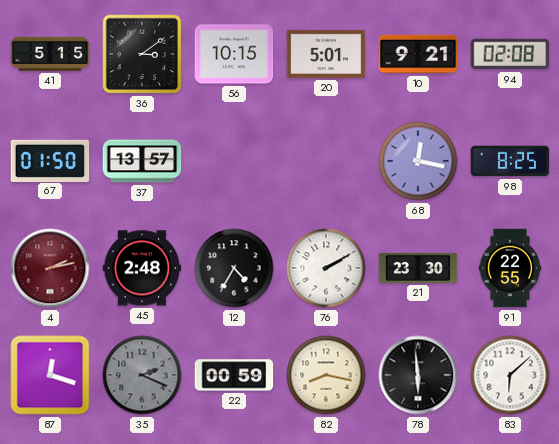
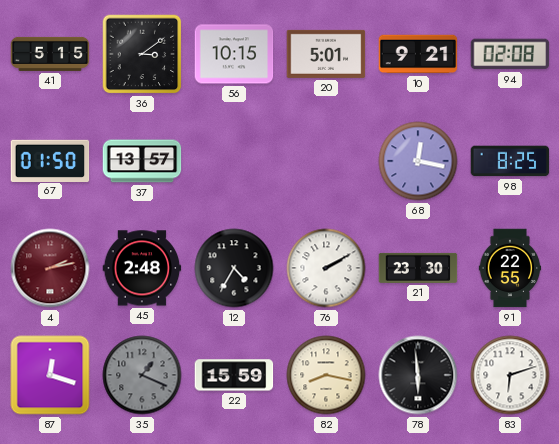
35: 2:19 -> 1:19
22: 00:59 -> 15:59
83: 6:08 -> 6:12
